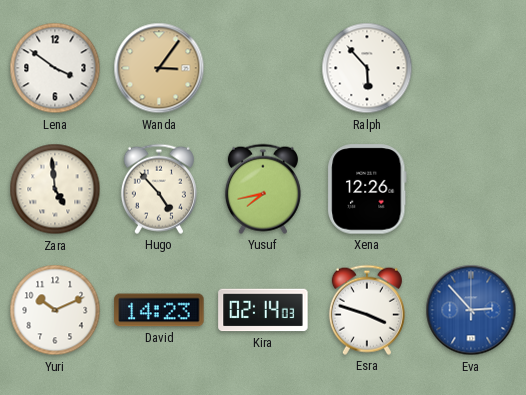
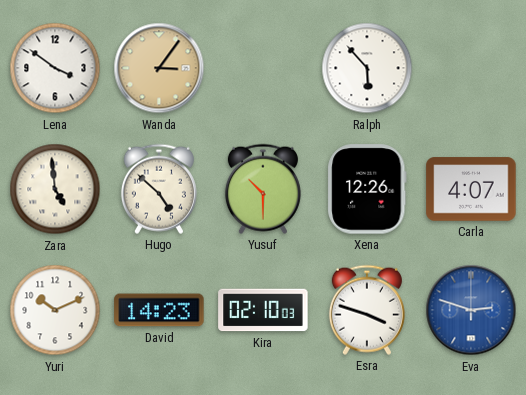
Hugo: 4:53 -> 4:52
Yusuf: 7:43 -> 10:30
Carla: none -> 4:07
Kira: 02:14 -> 02:10
Eva: 2:53 -> 2:48
